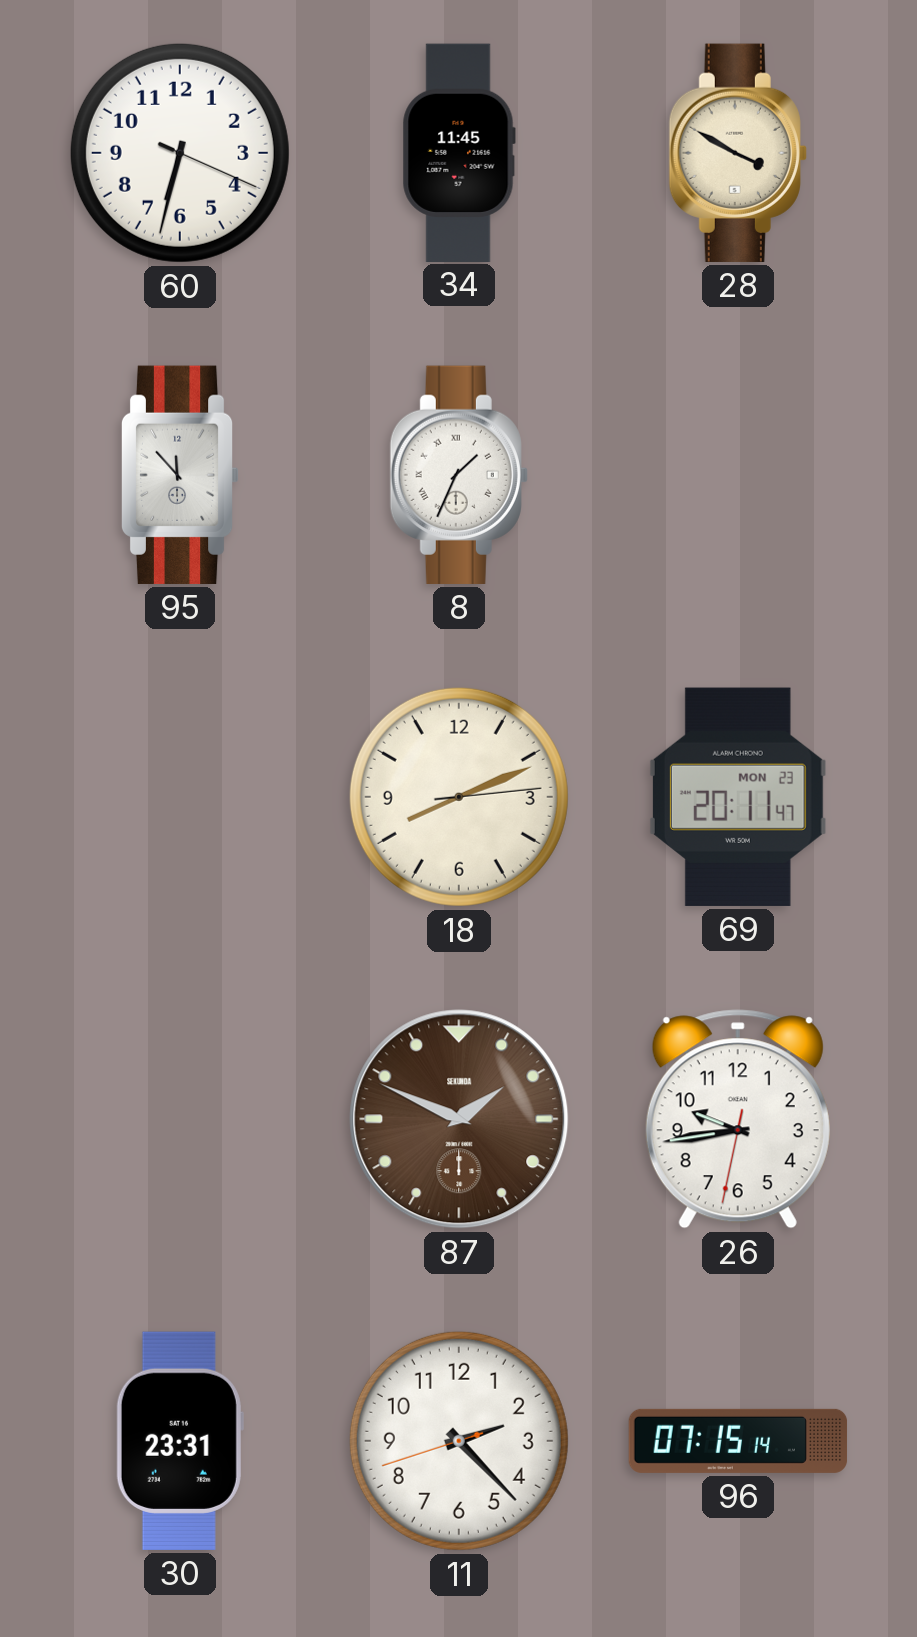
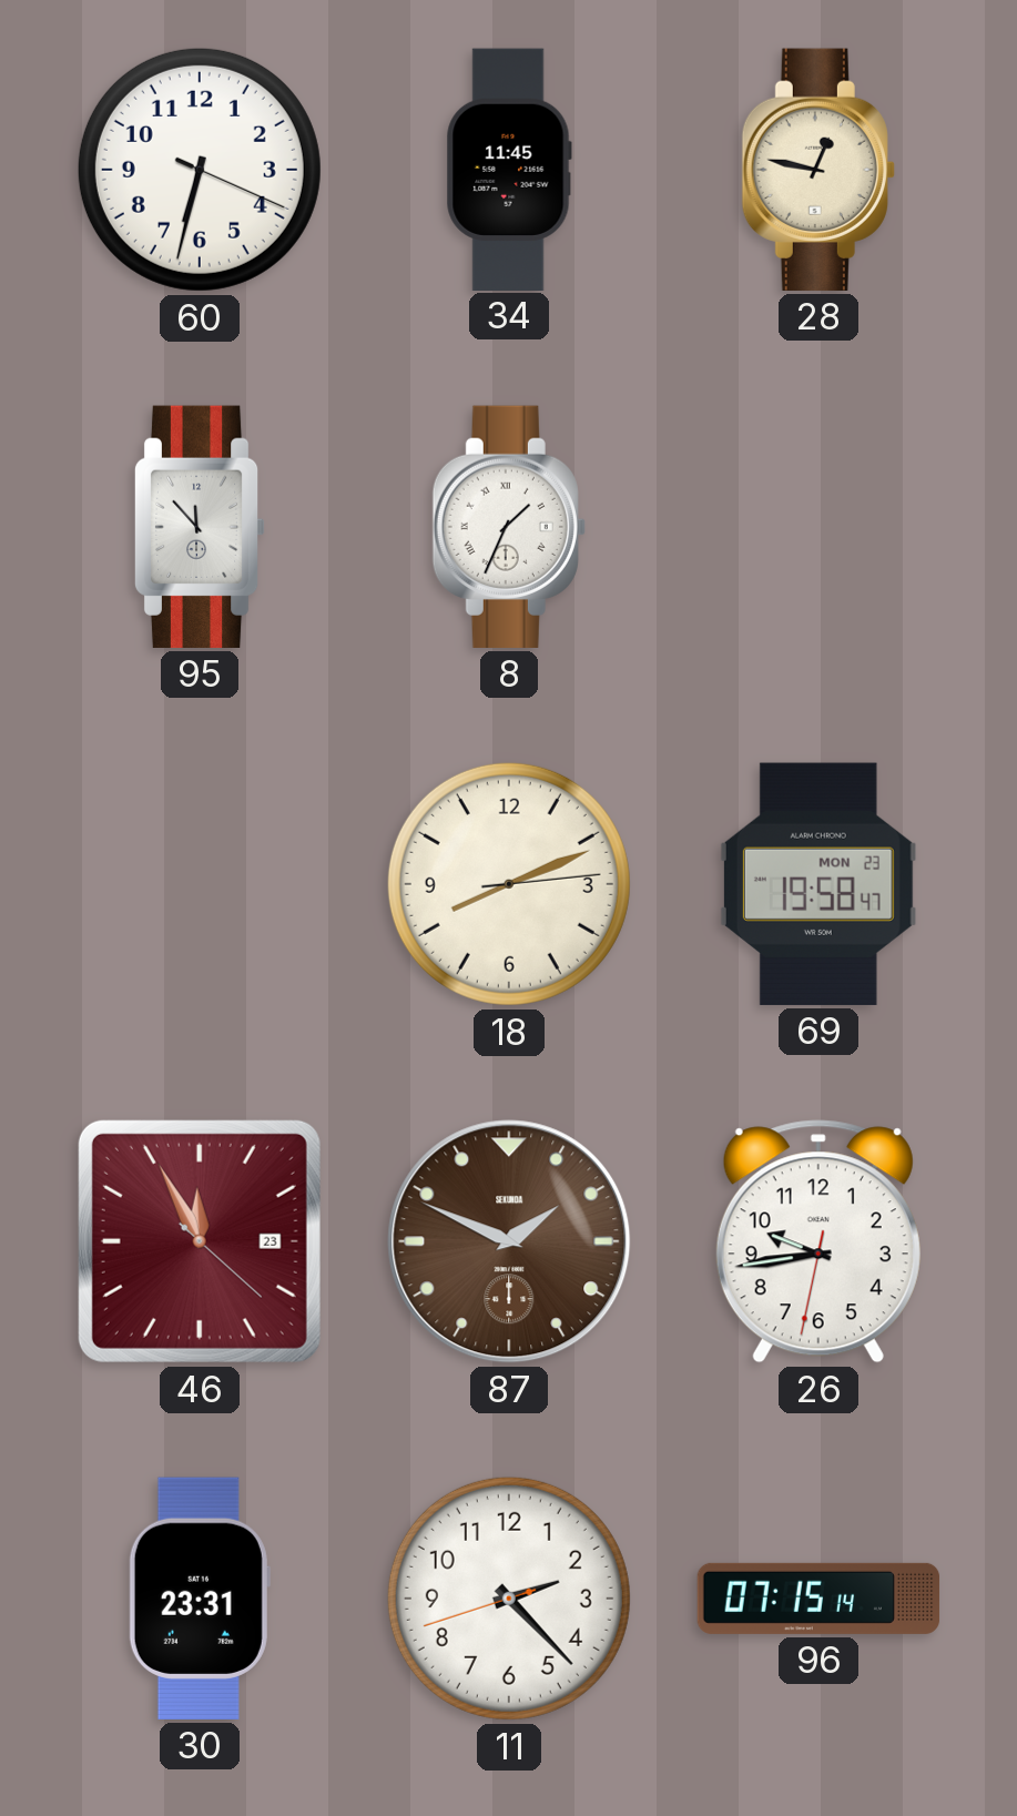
28: 3:50 -> 12:47
69: 20:11 -> 19:58
46: none -> 11:55
